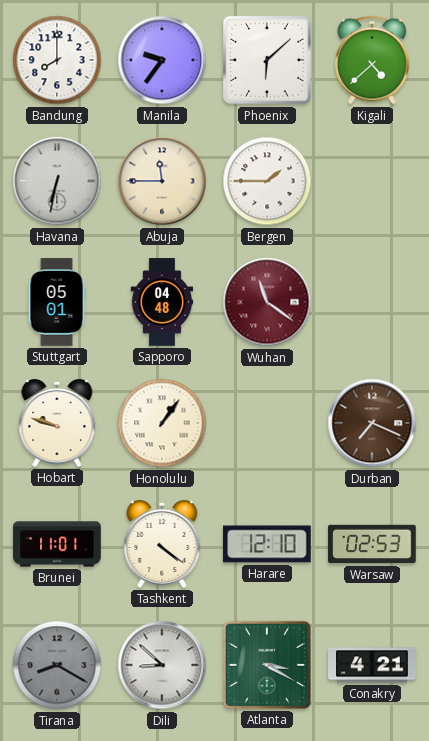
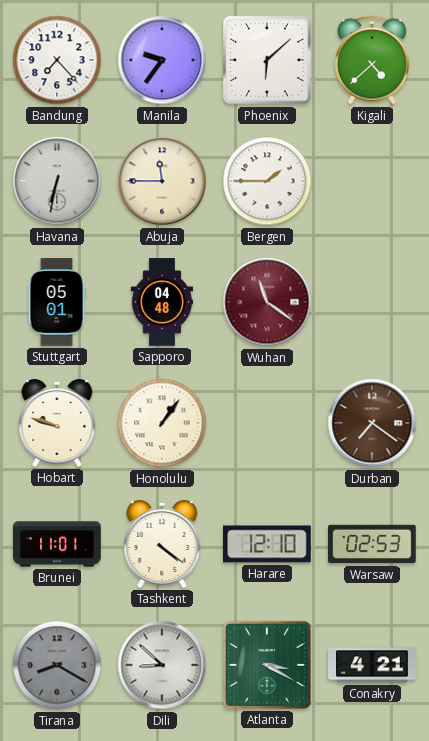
Bandung: 8:00 -> 7:23
Durban: 7:19 -> 7:21
